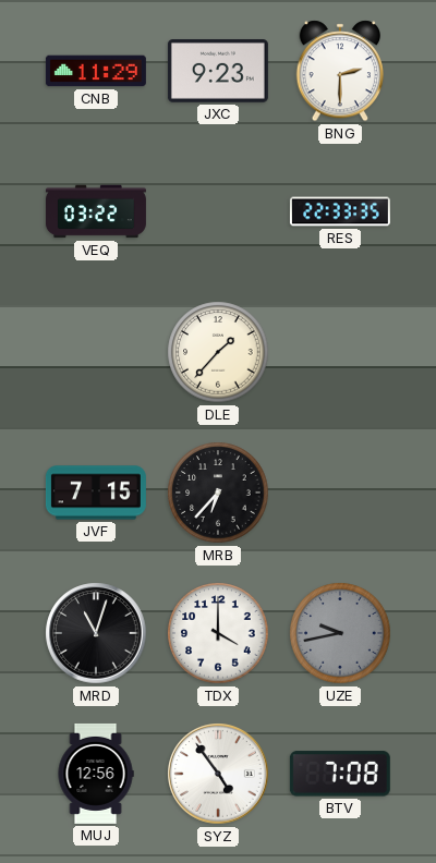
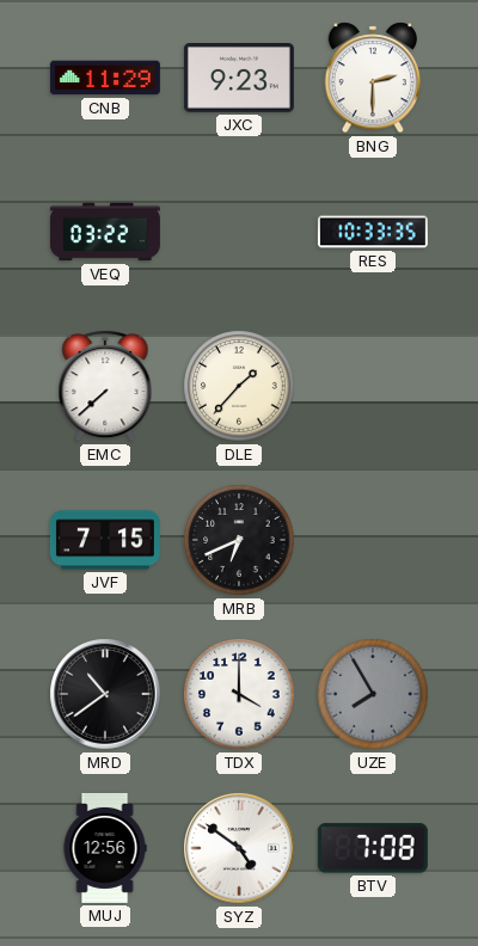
RES: 22:33 -> 10:33
EMC: none -> 7:38
MRB: 6:37 -> 6:41
MRD: 11:03 -> 10:39
UZE: 9:43 -> 7:55
SYZ: 4:54 -> 4:51
